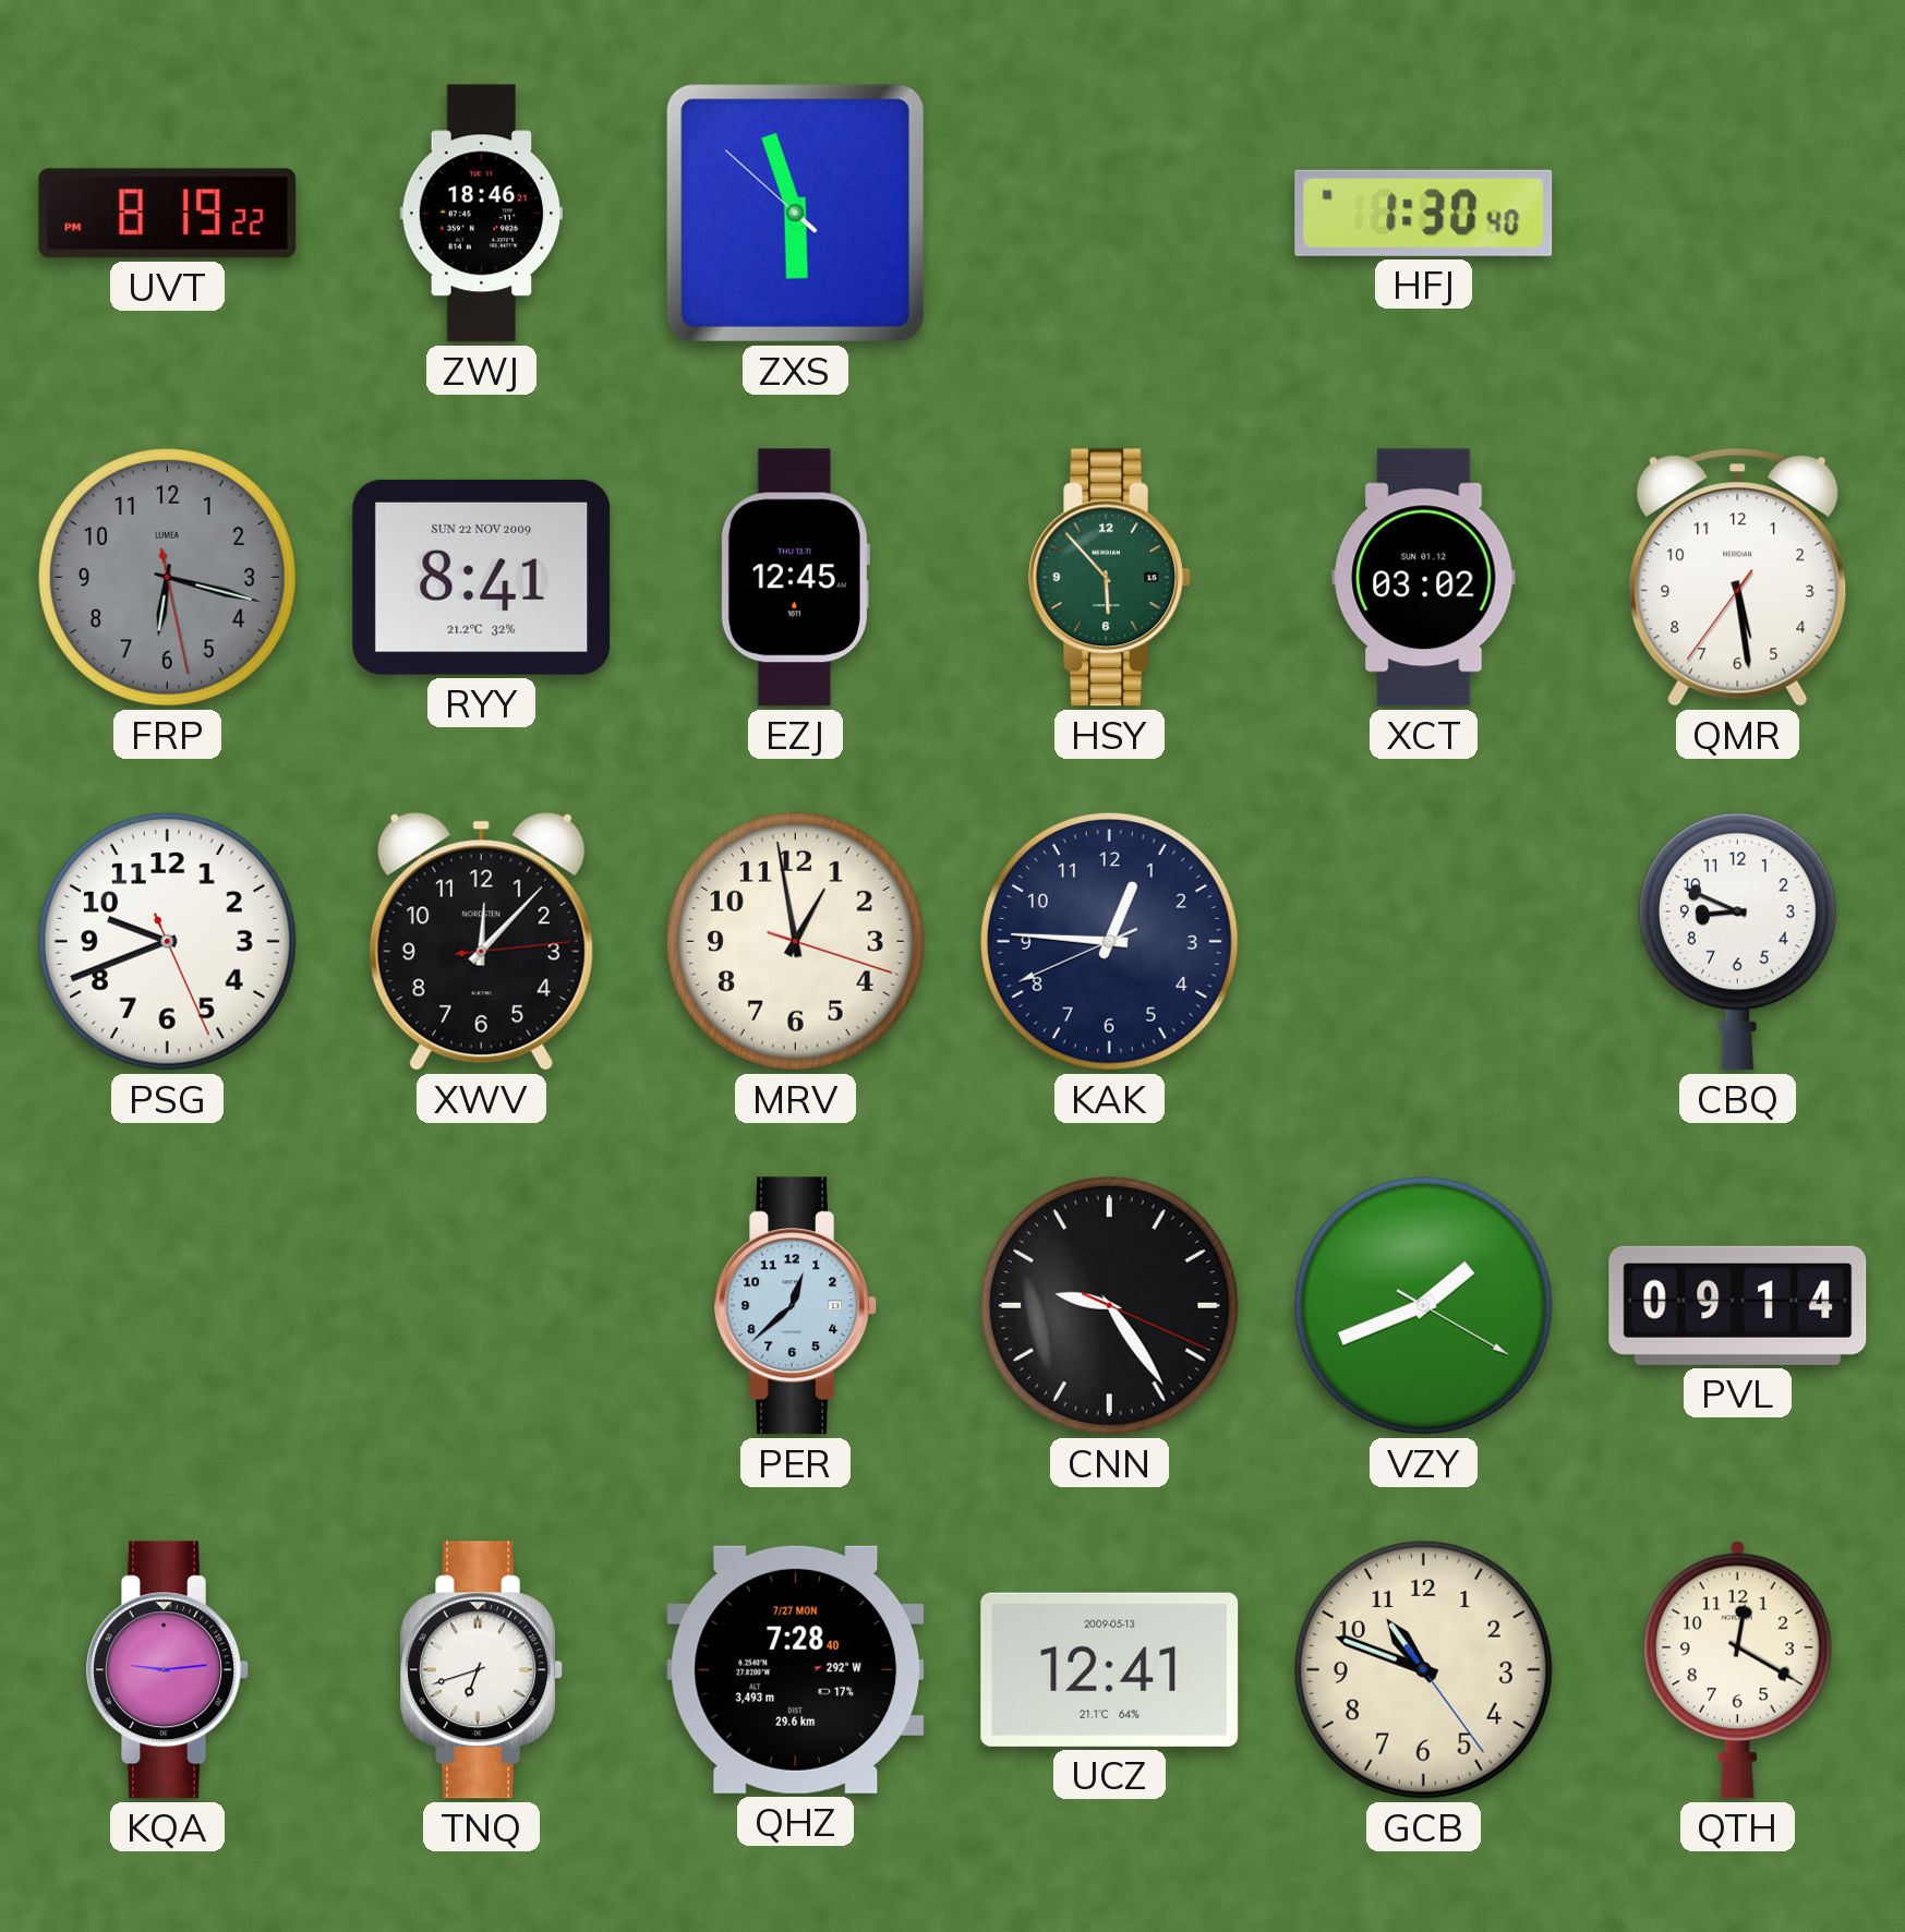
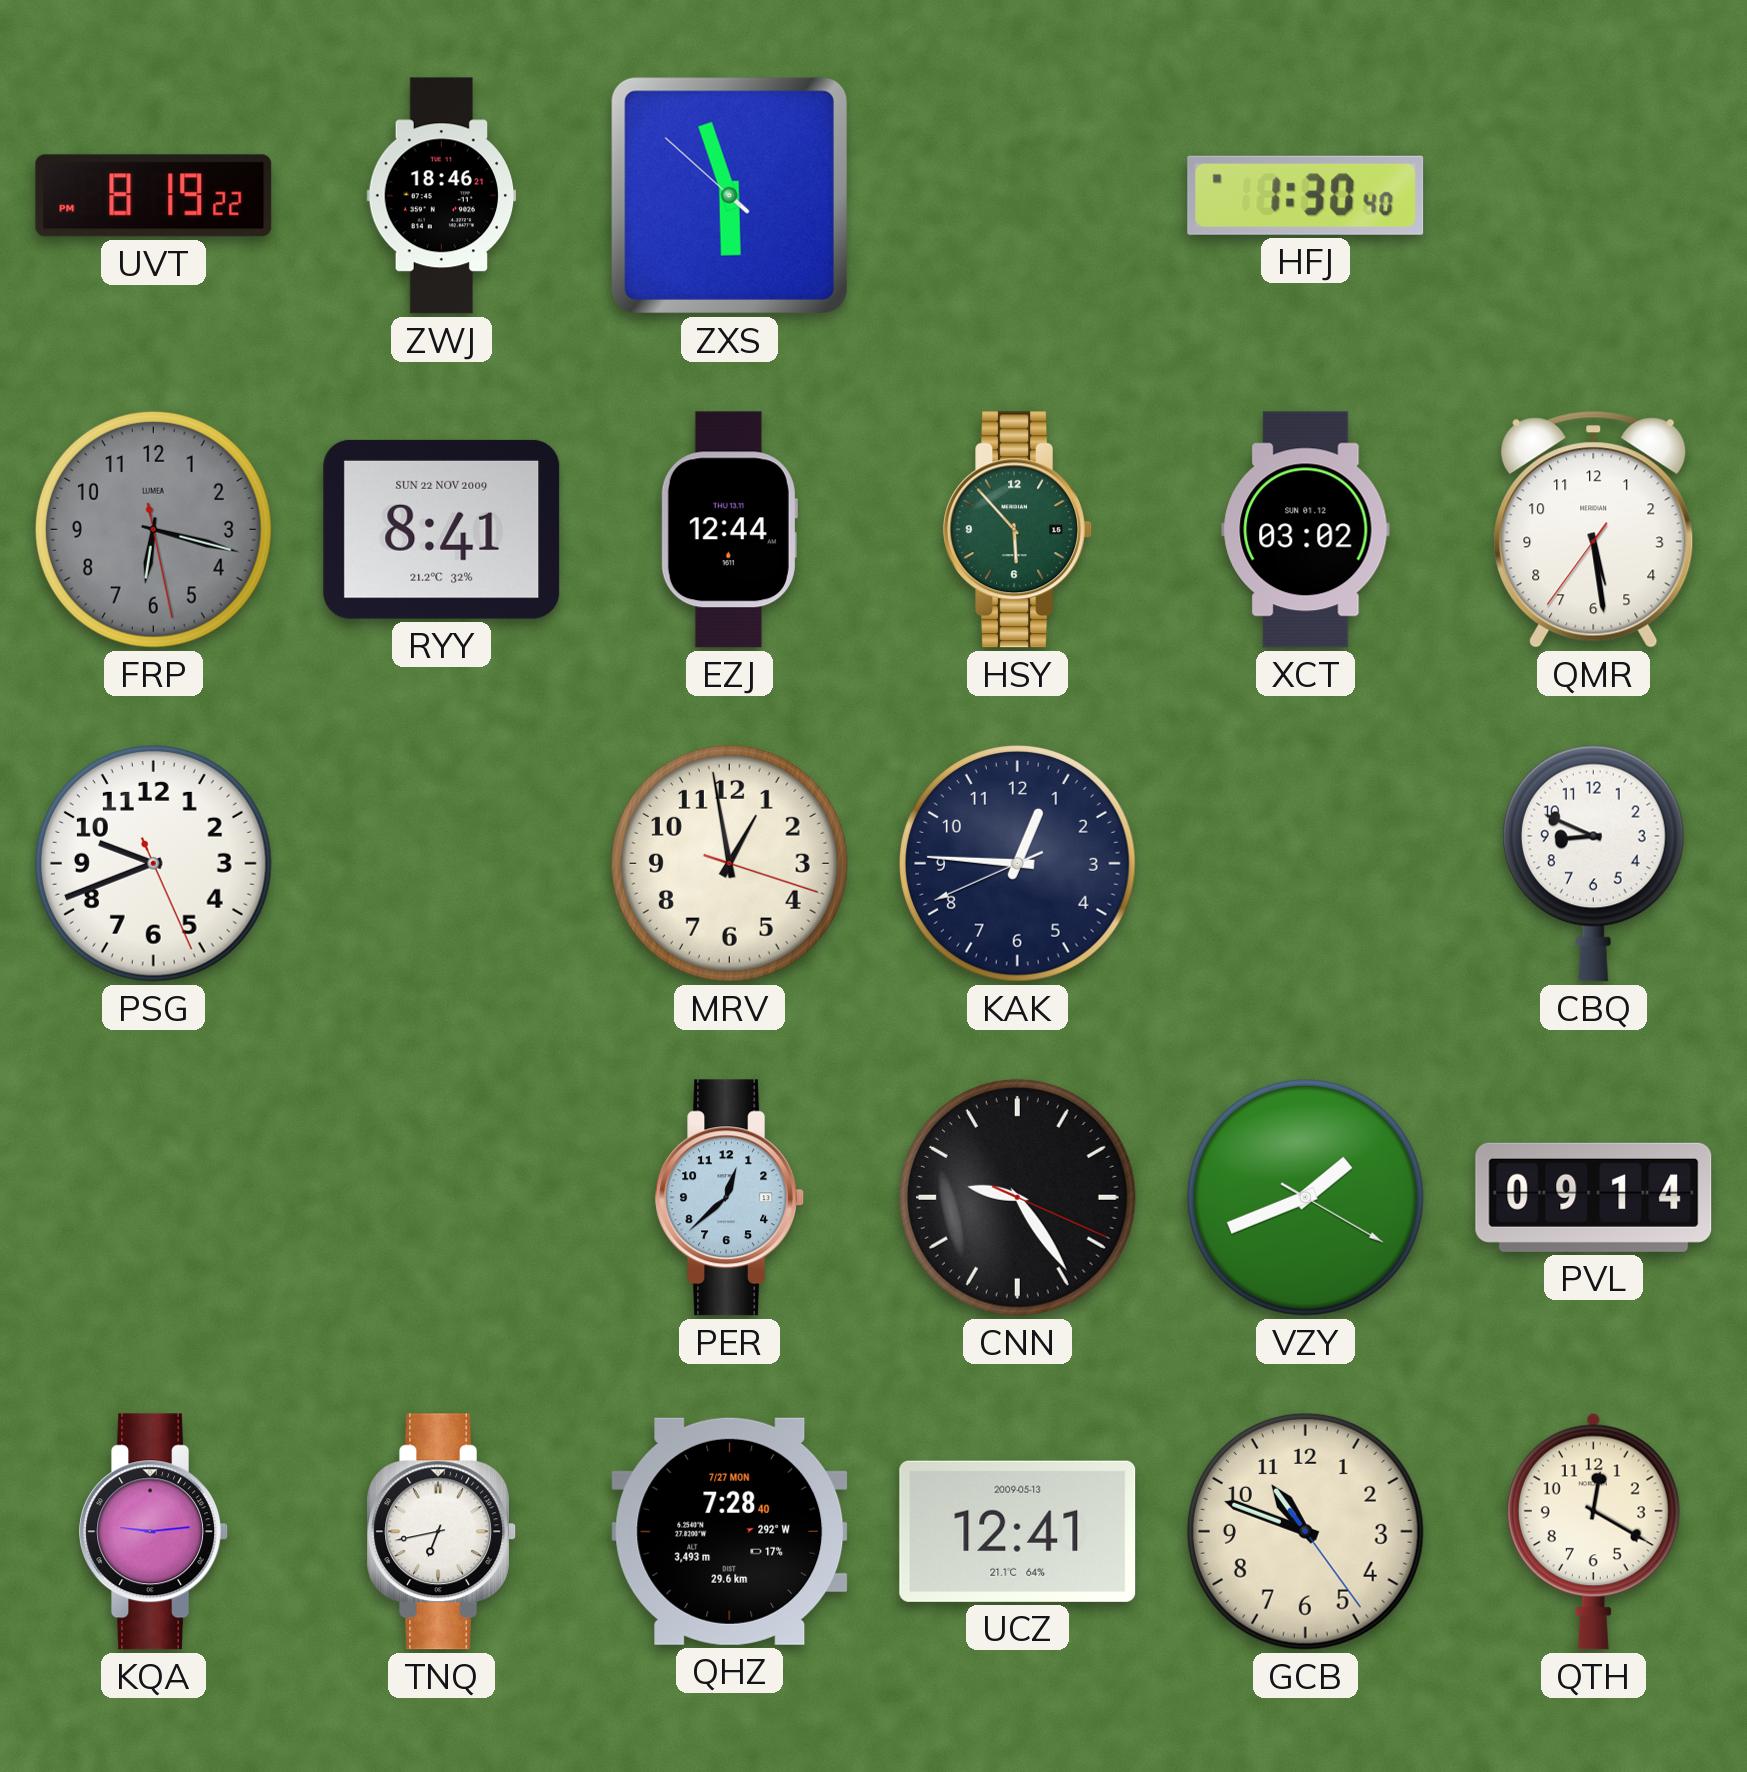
EZJ: 12:45 -> 12:44
XWV: 12:07 -> none
TNQ: 6:42 -> 6:43
